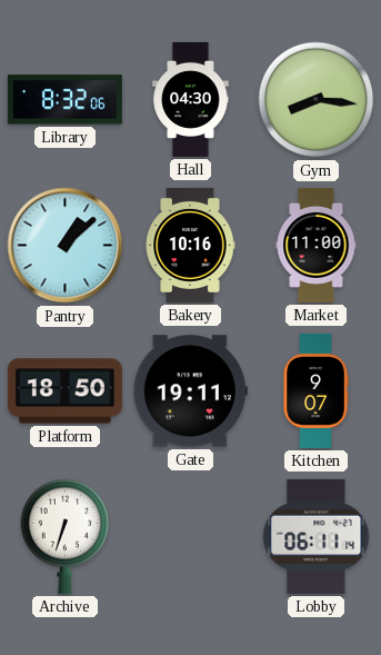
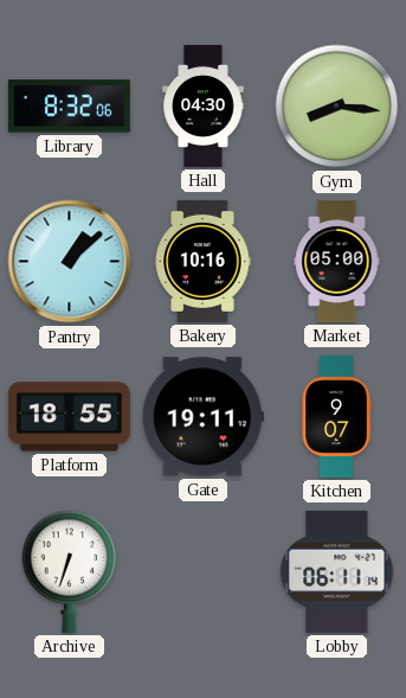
Market: 11:00 -> 05:00
Platform: 18:50 -> 18:55
